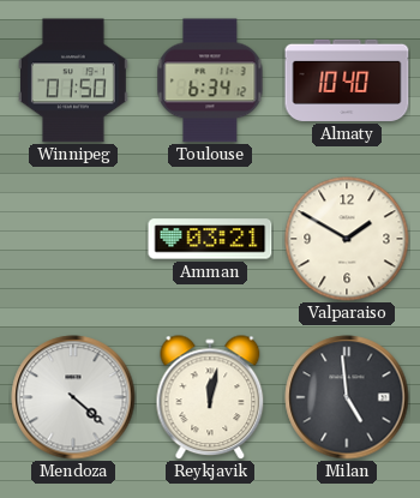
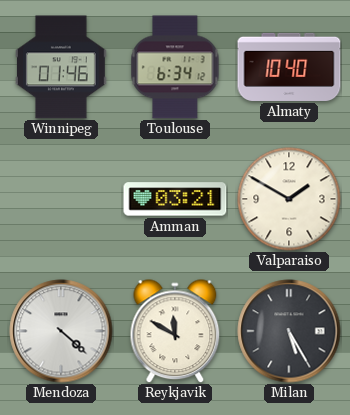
Winnipeg: 01:50 -> 01:46
Reykjavik: 12:02 -> 11:50
Milan: 4:59 -> 5:25
